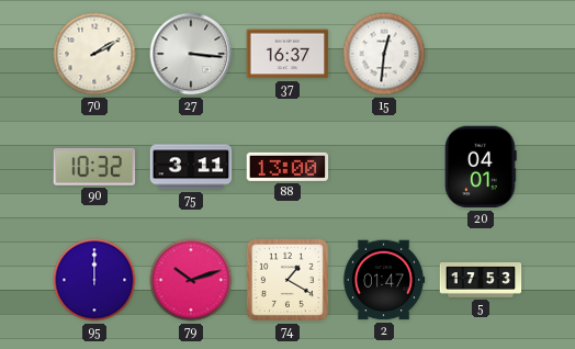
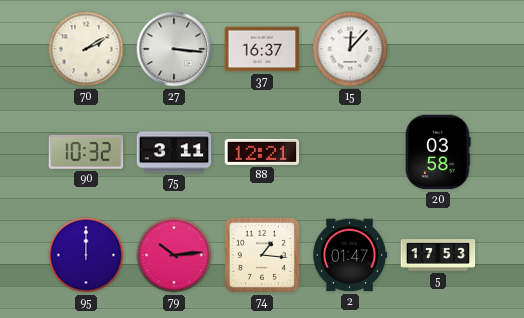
15: 12:31 -> 12:07
88: 13:00 -> 12:21
20: 04:01 -> 03:58
79: 10:12 -> 10:14
74: 1:20 -> 1:16
